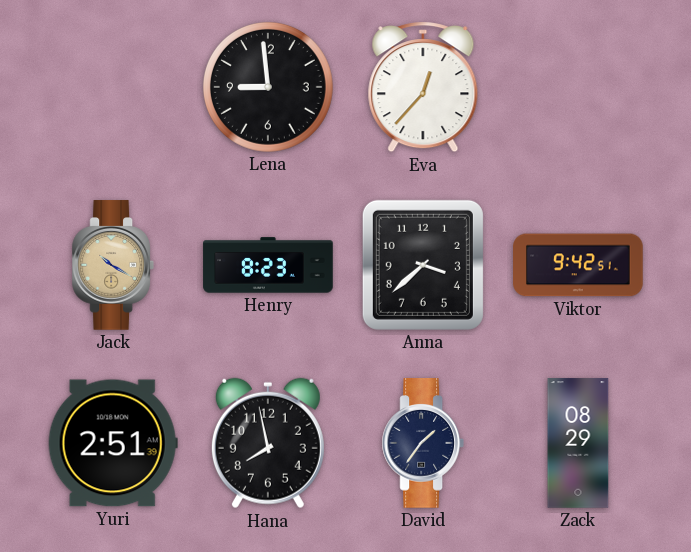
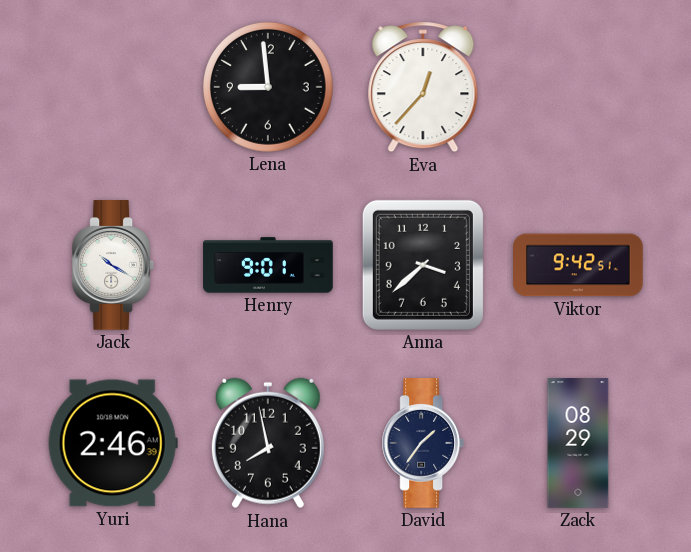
Jack dial: champagne -> white
Henry: 8:23 -> 9:01
Yuri: 2:51 -> 2:46
